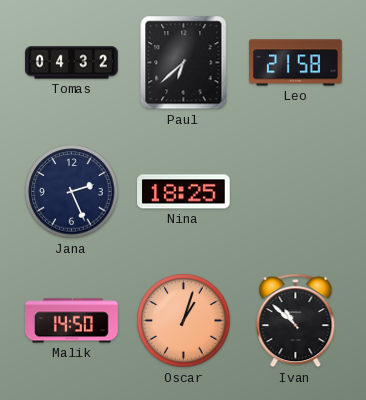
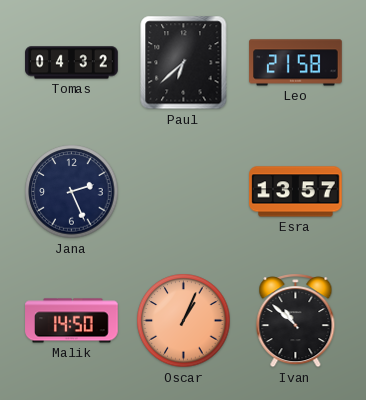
Nina: 18:25 -> none
Esra: none -> 13:57
Oscar: 1:03 -> 1:04
